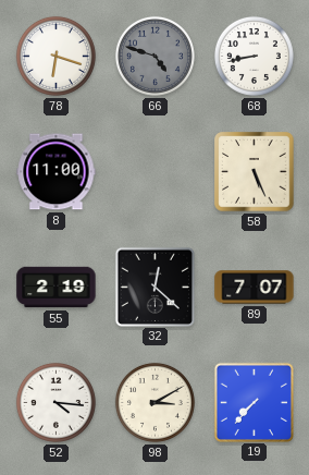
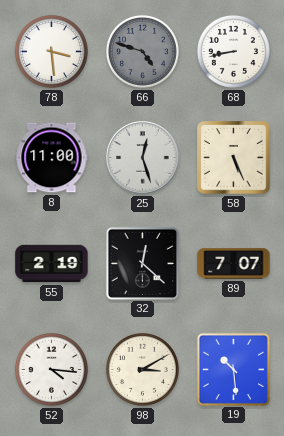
78: 6:18 -> 3:29
25: none -> 12:27
19: 7:37 -> 10:29
